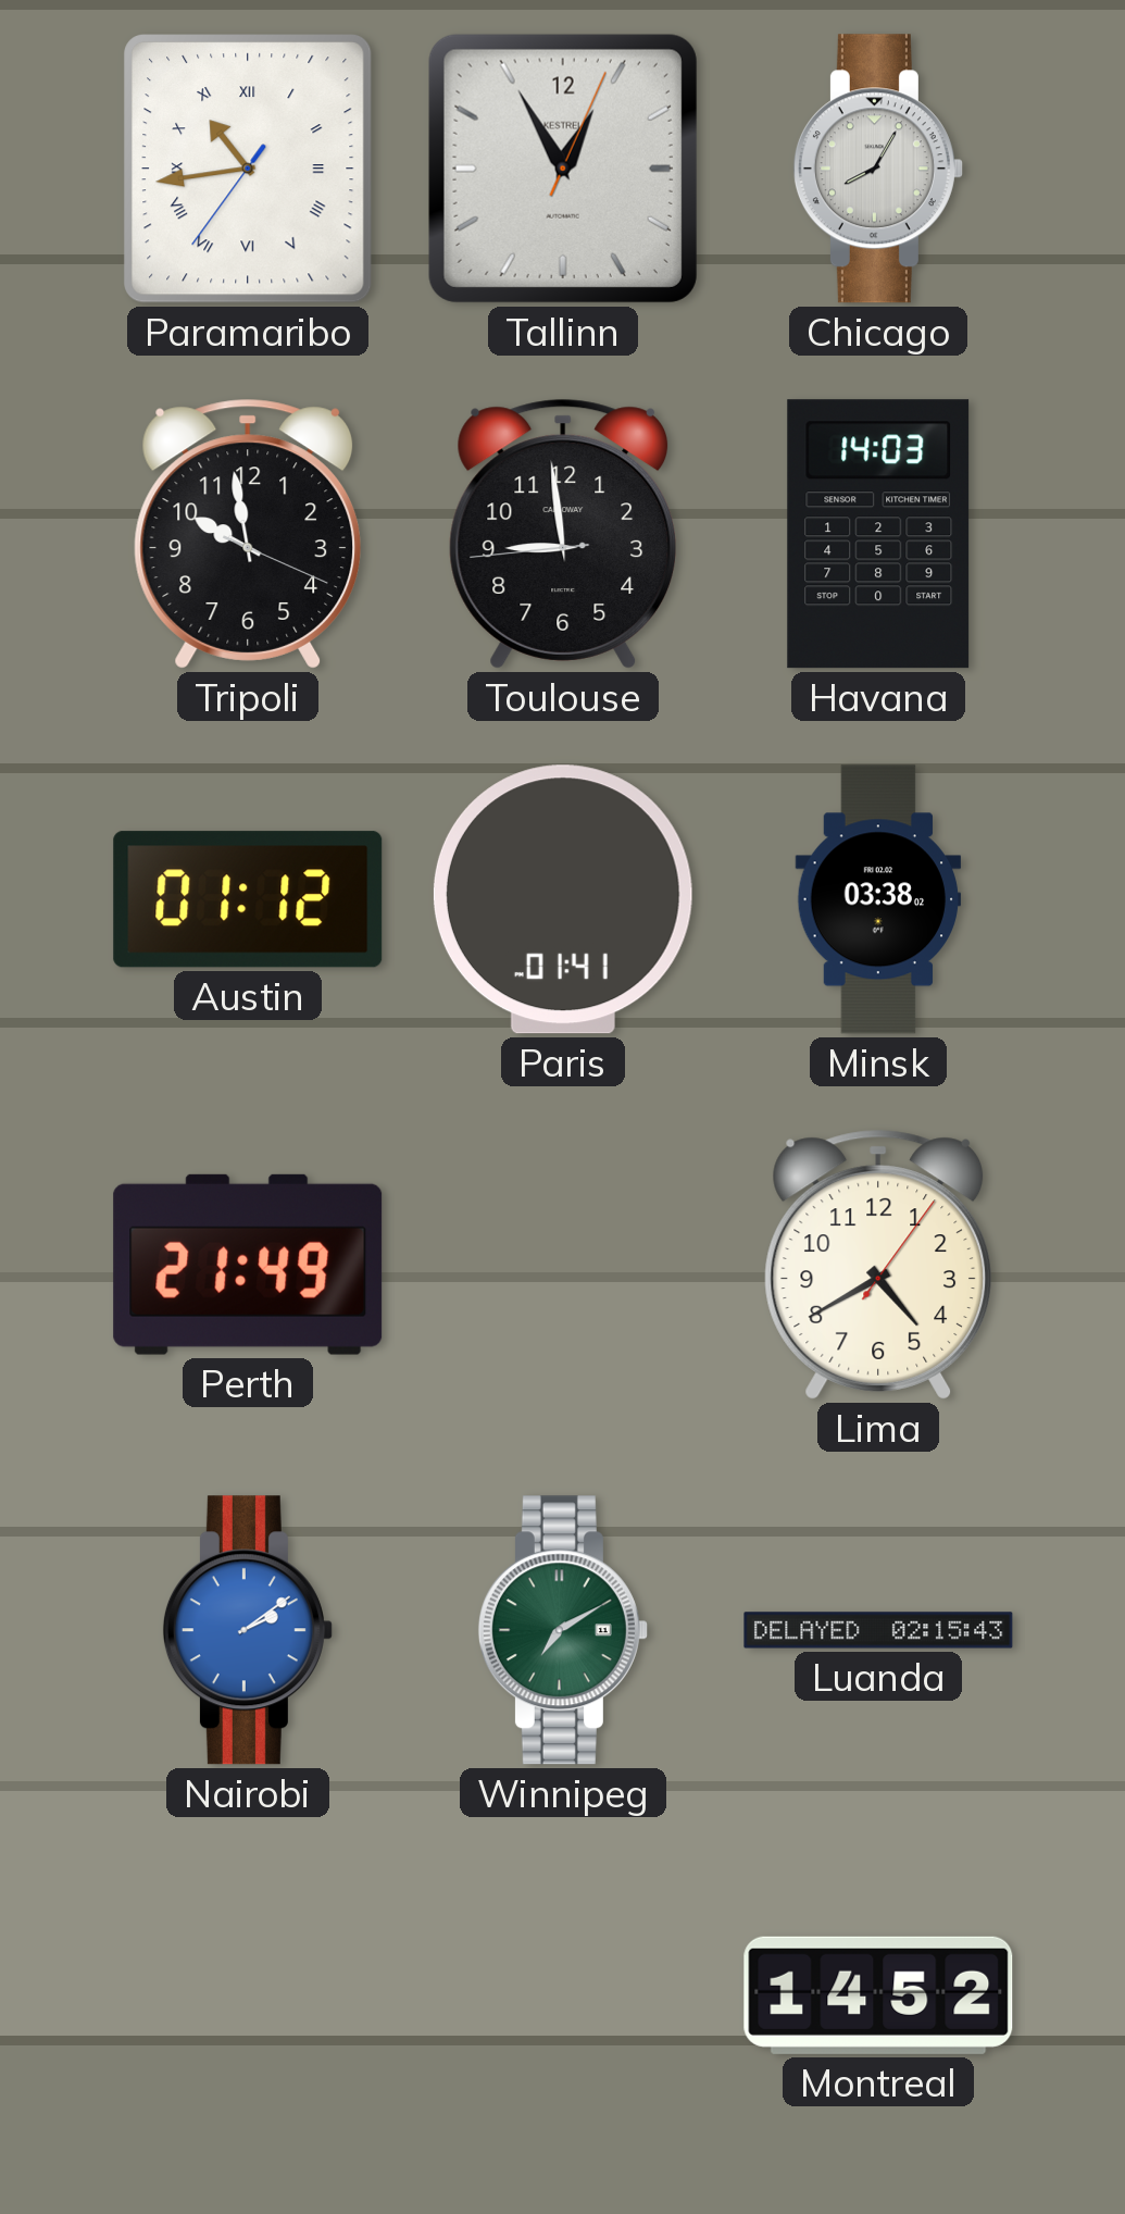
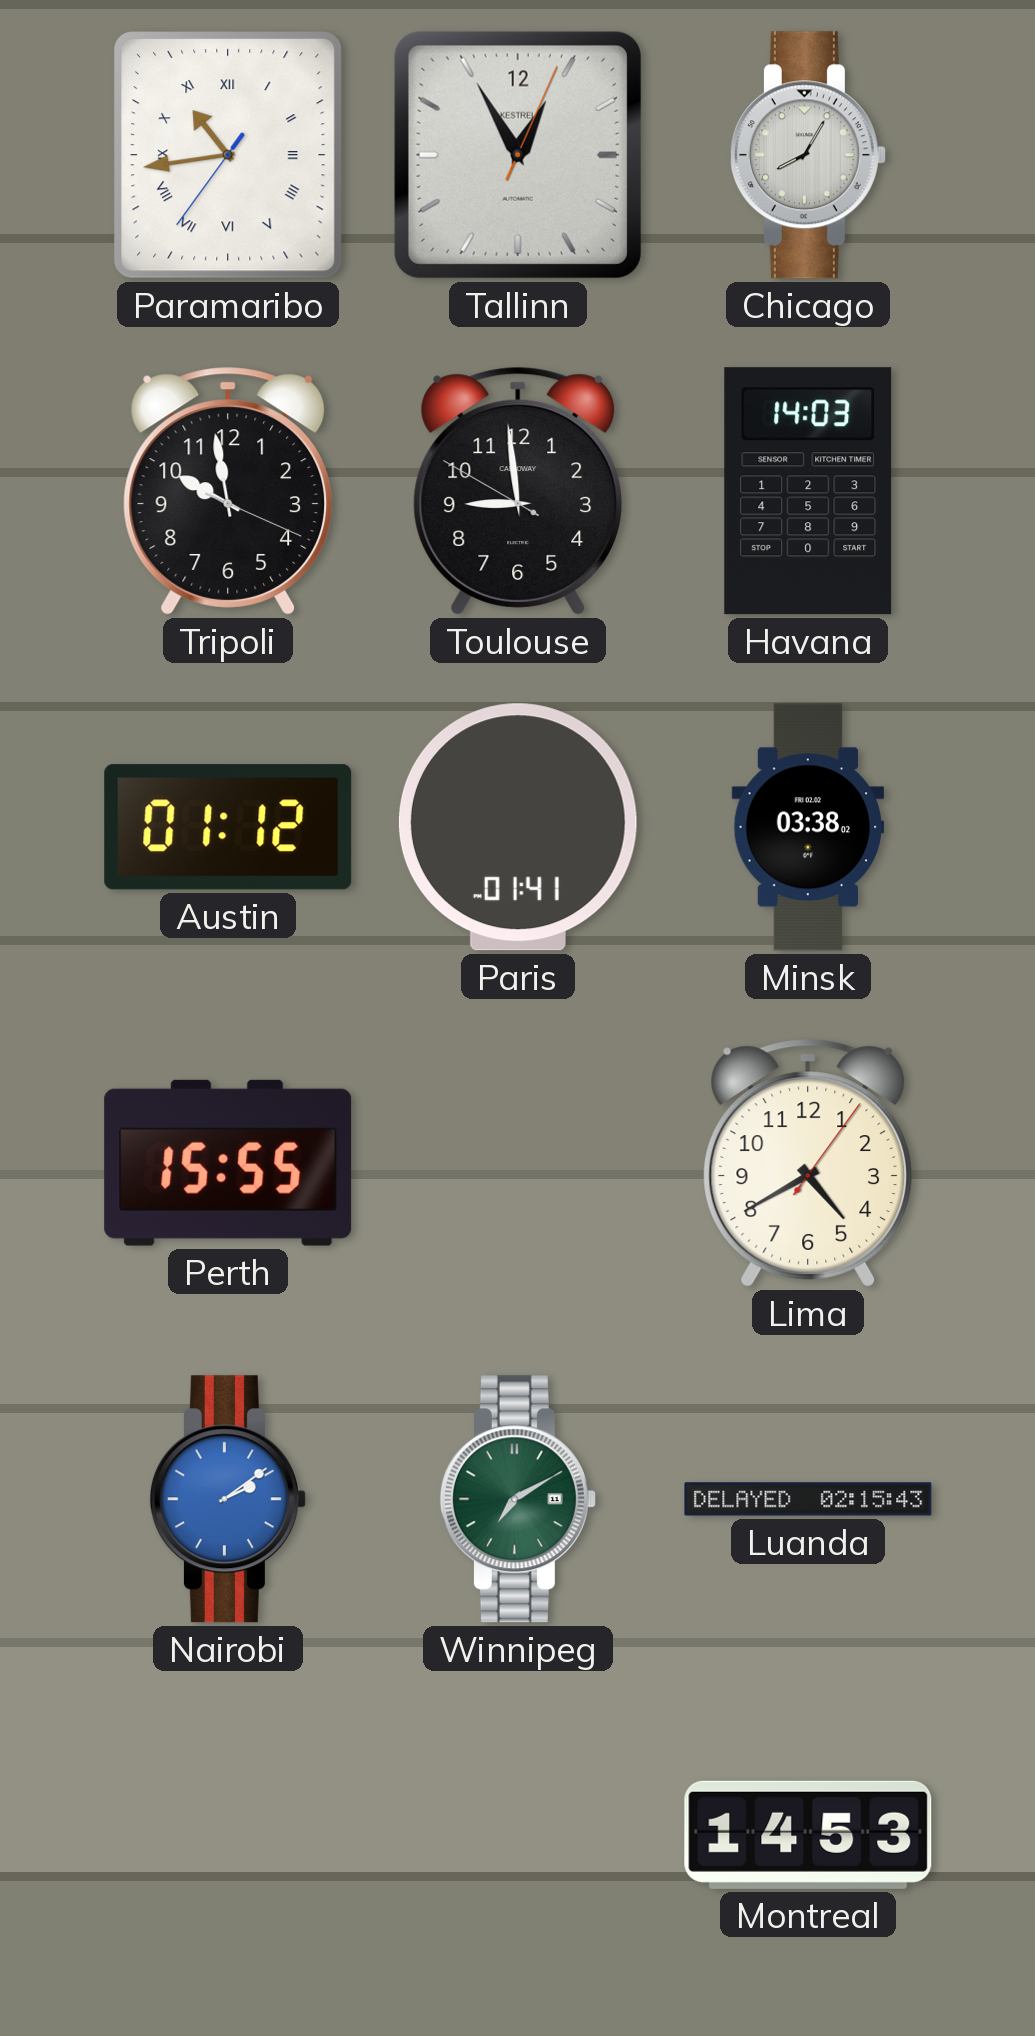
Toulouse: 8:58:44 -> 8:58:50
Perth: 21:49 -> 15:55
Montreal: 14:52 -> 14:53
